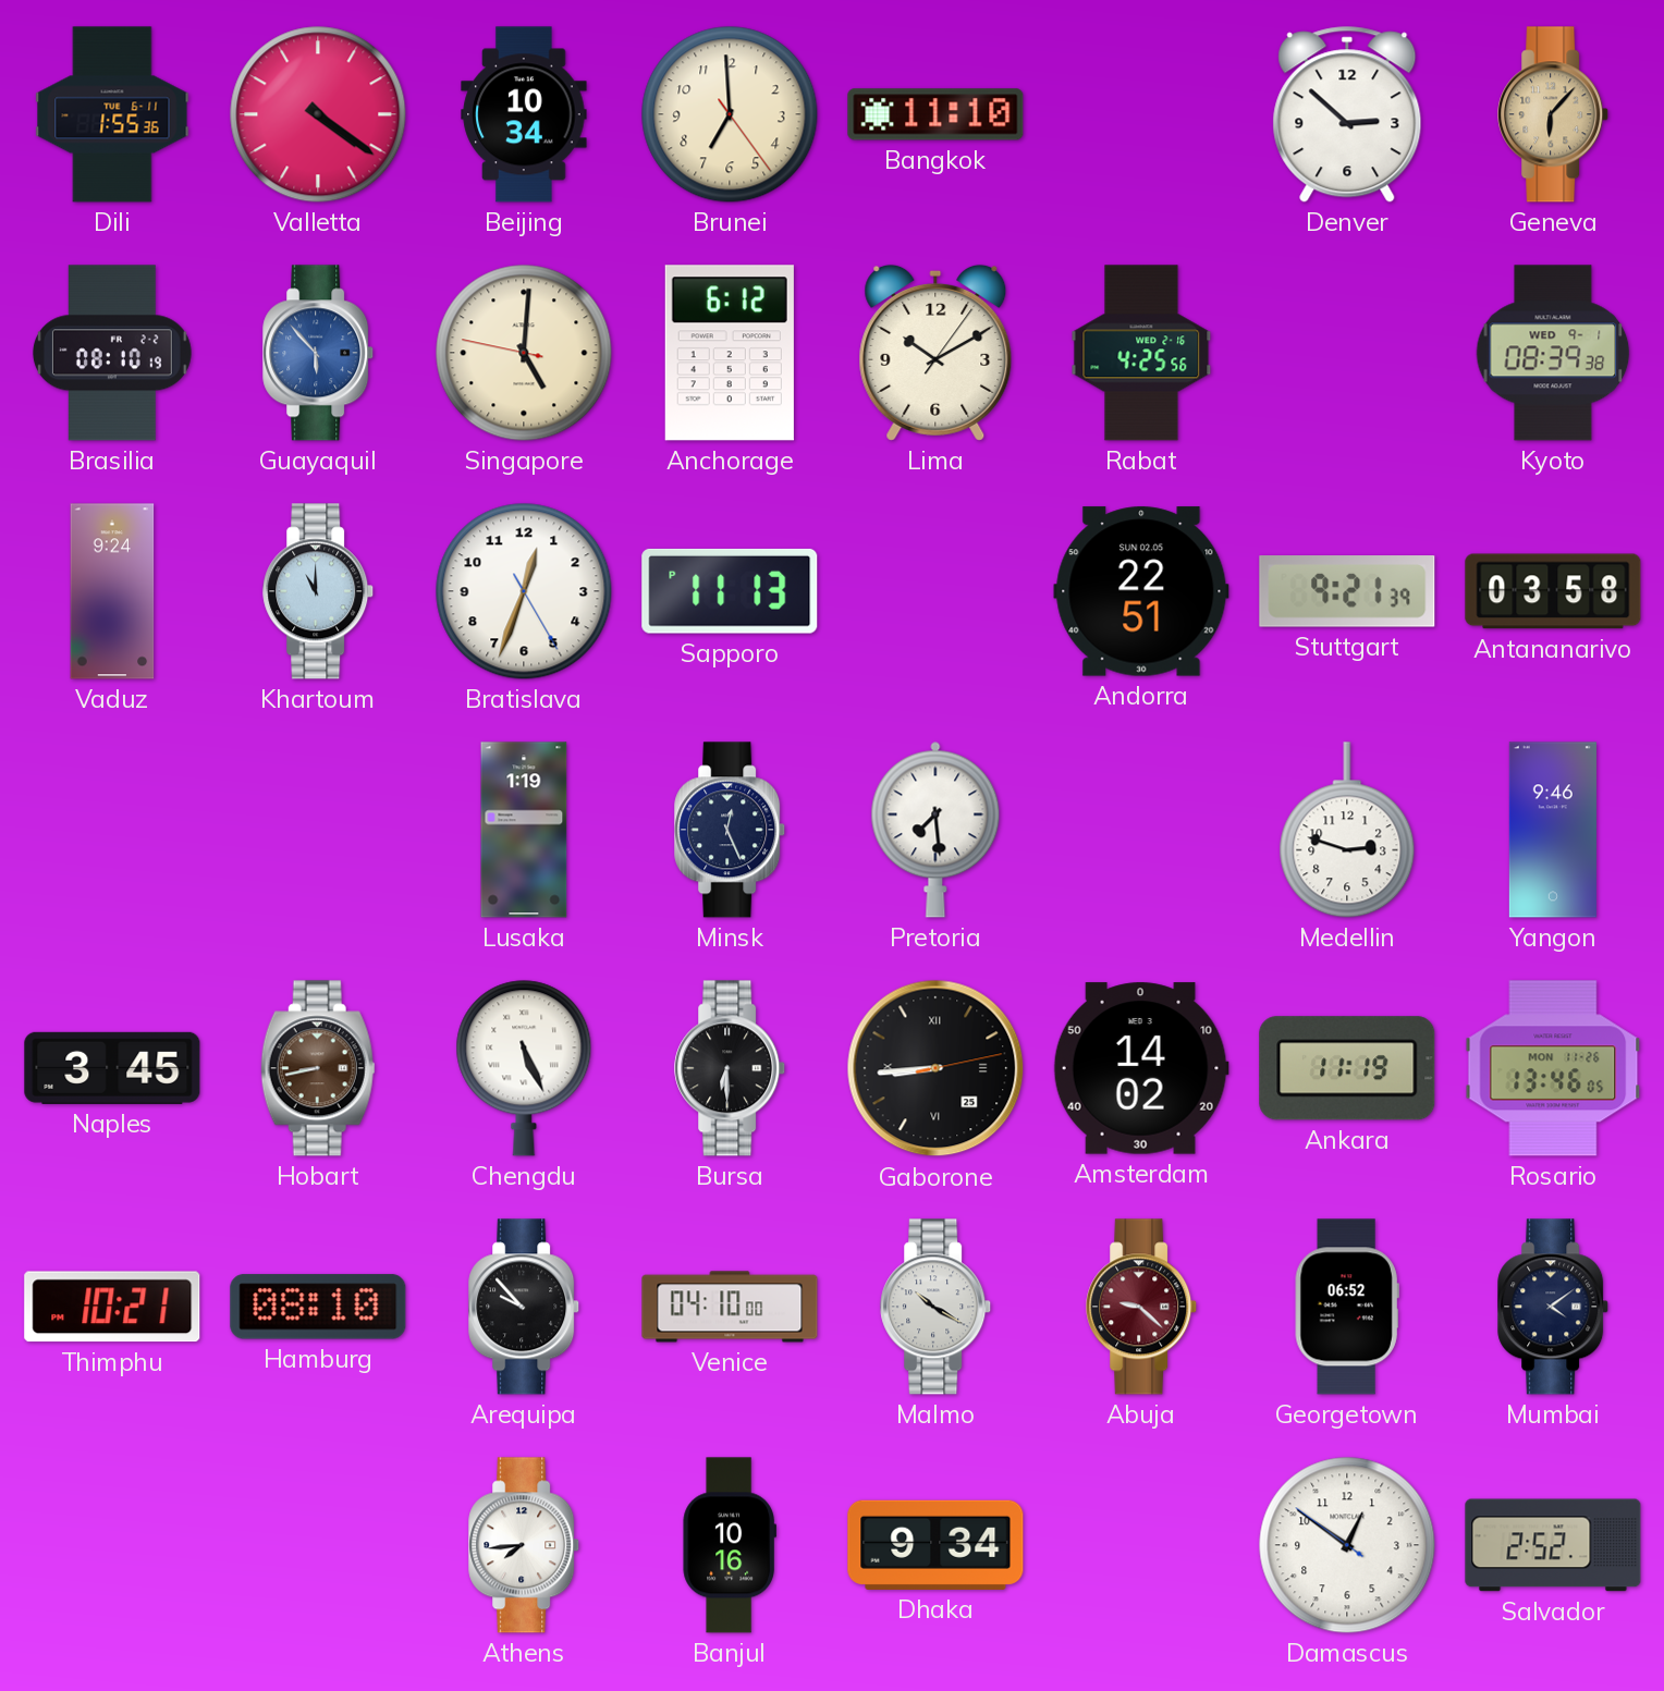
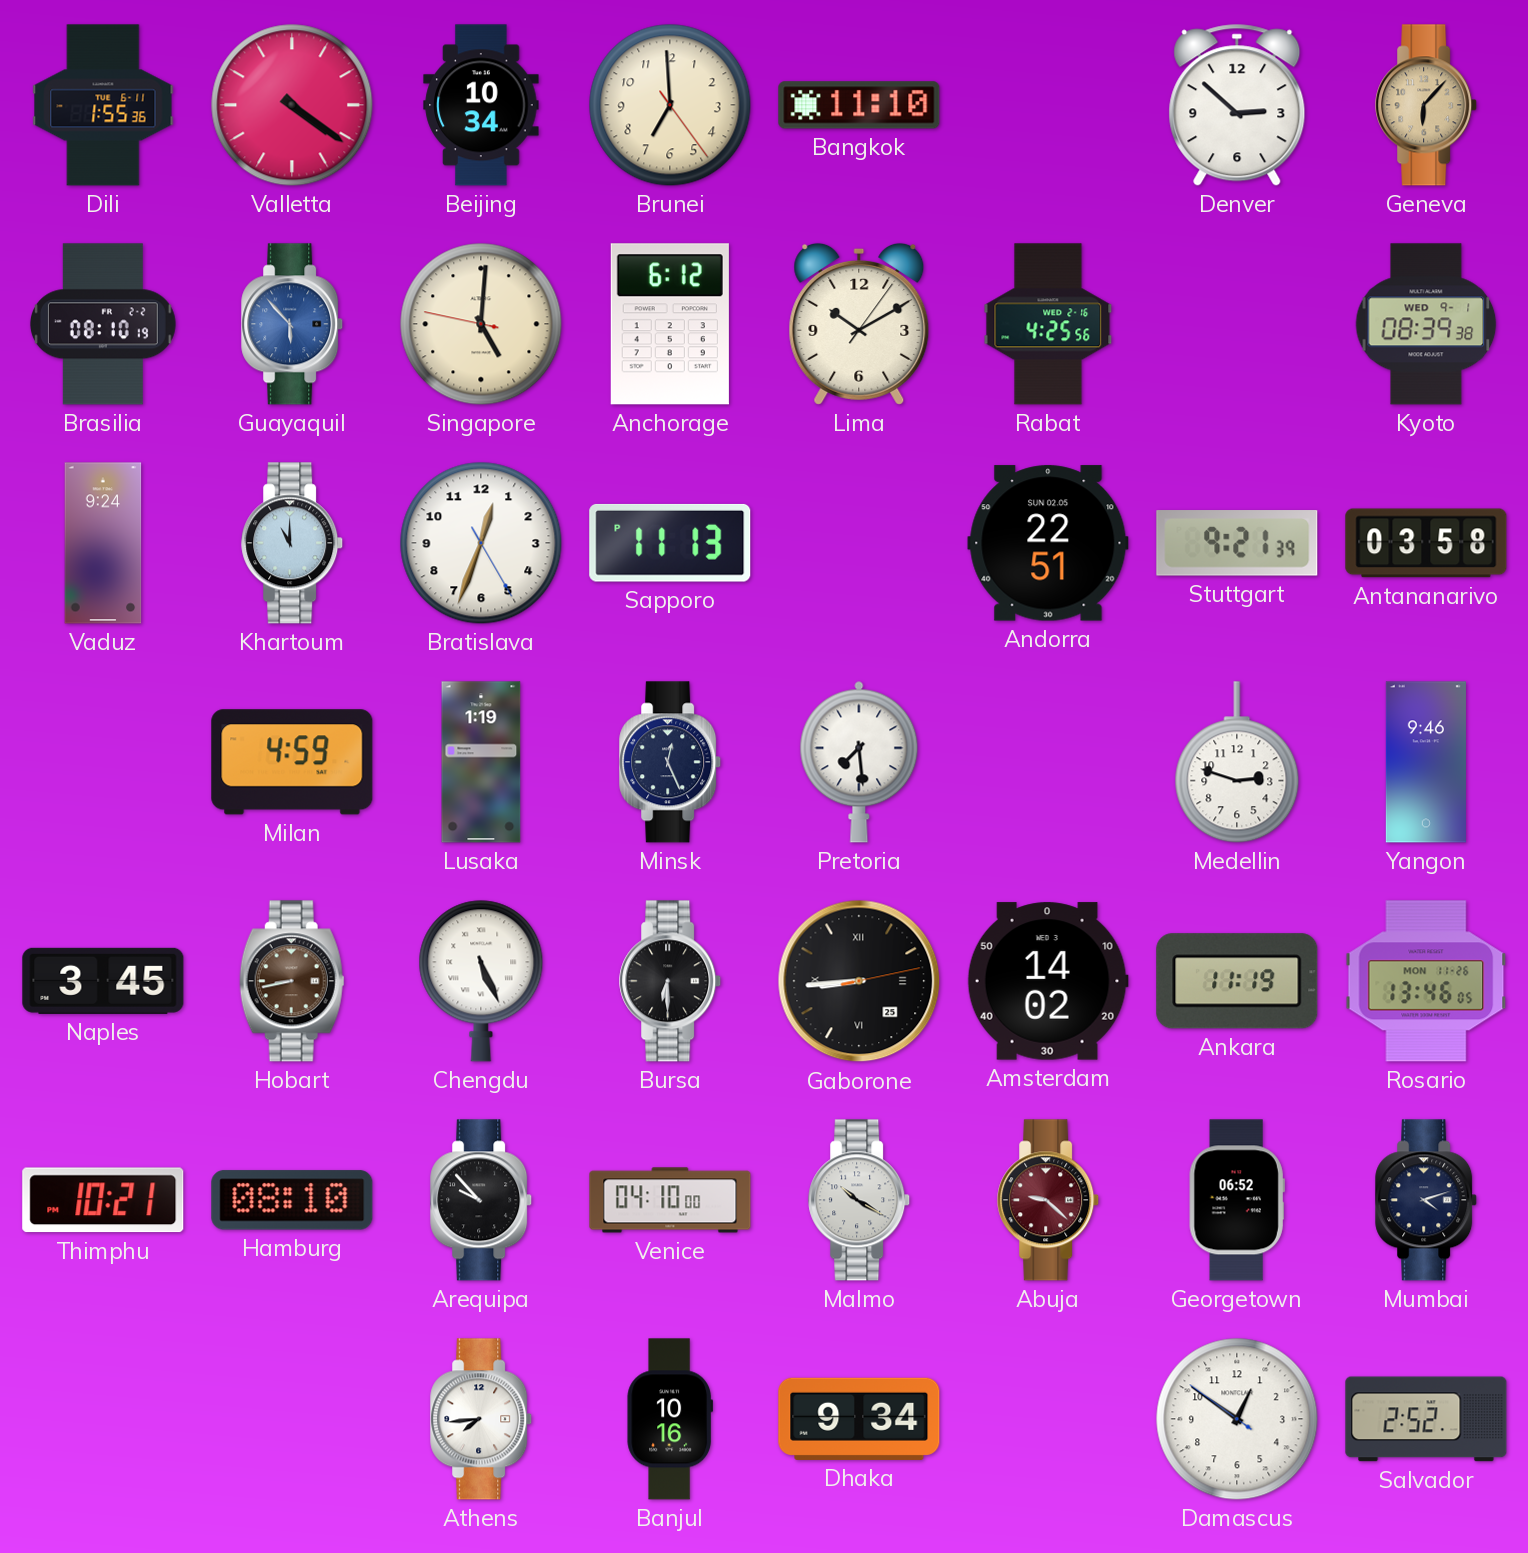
Milan: none -> 4:59
Mumbai: 4:09 -> 4:12
